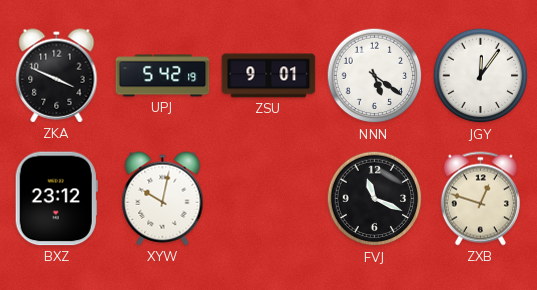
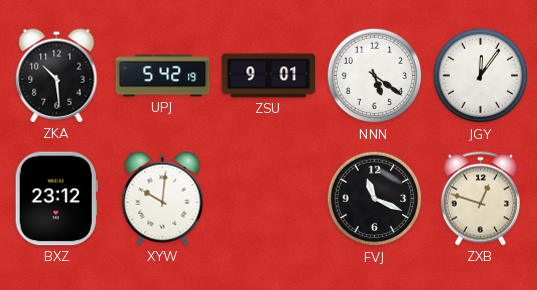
ZKA: 3:49 -> 10:29
XYW: 10:02 -> 10:01
